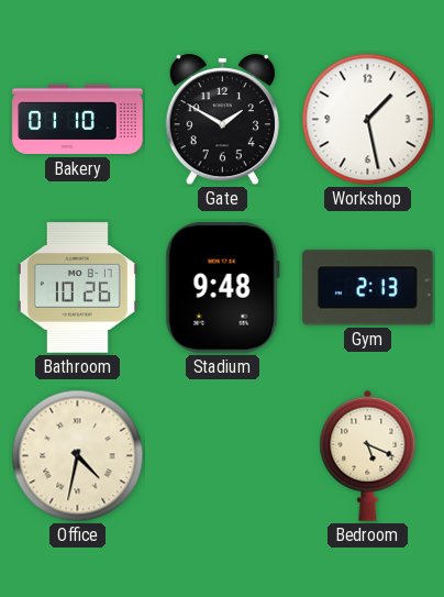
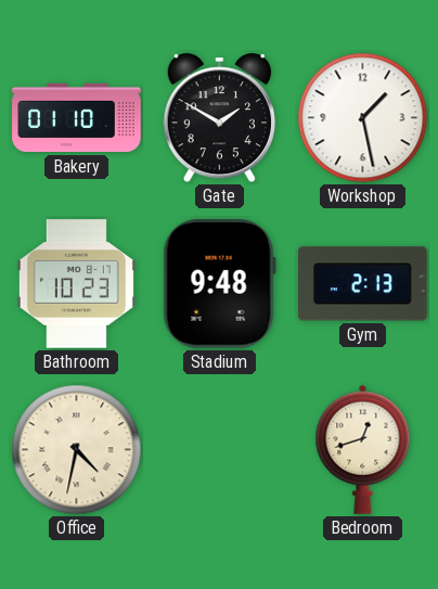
Bathroom: 10:26 -> 10:23
Bedroom: 5:19 -> 12:42
